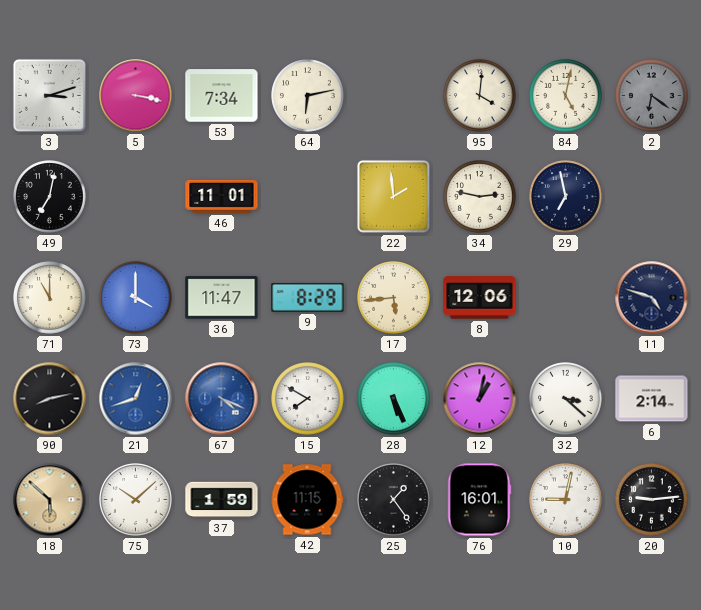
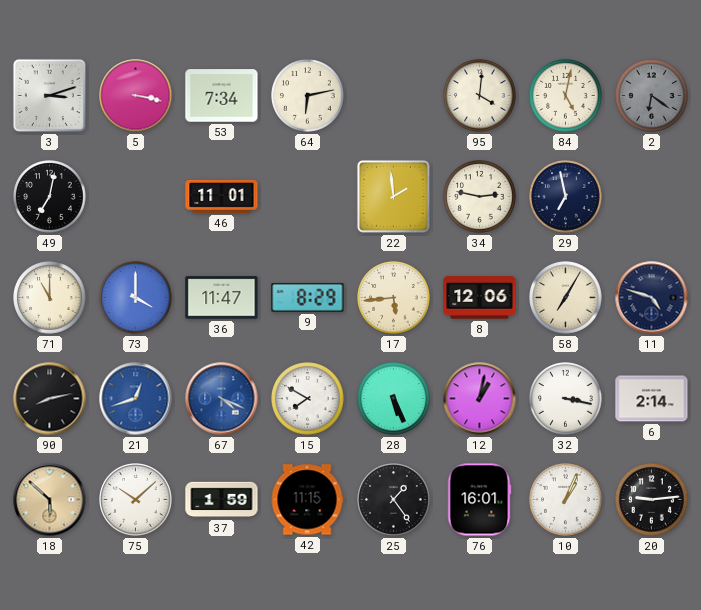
58: none -> 7:05
32: 3:22 -> 3:17
10: 9:02 -> 1:04
